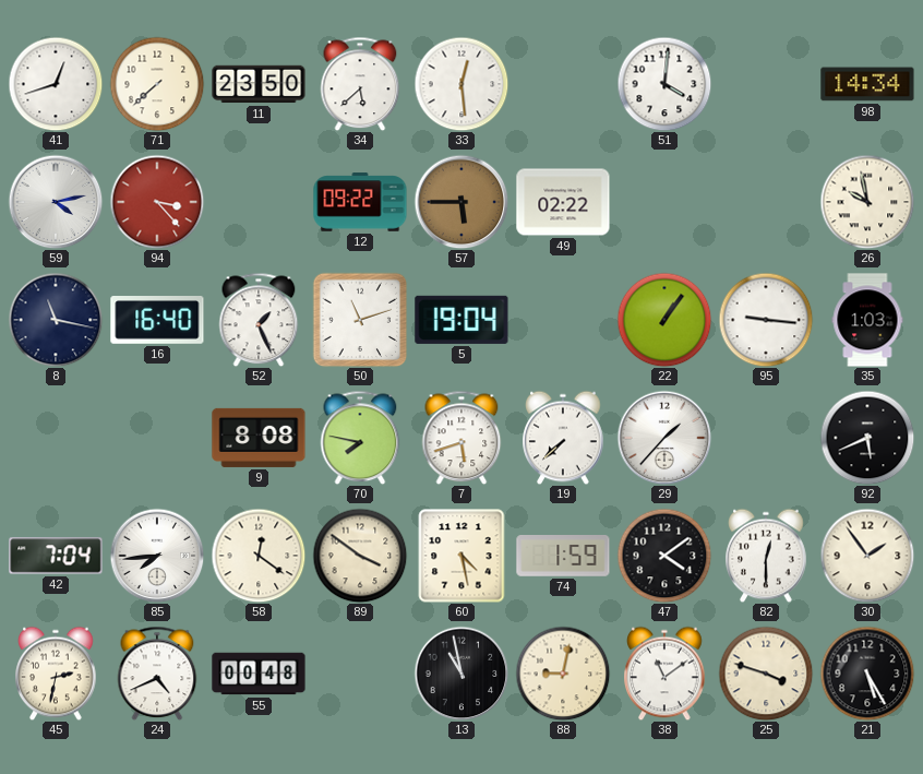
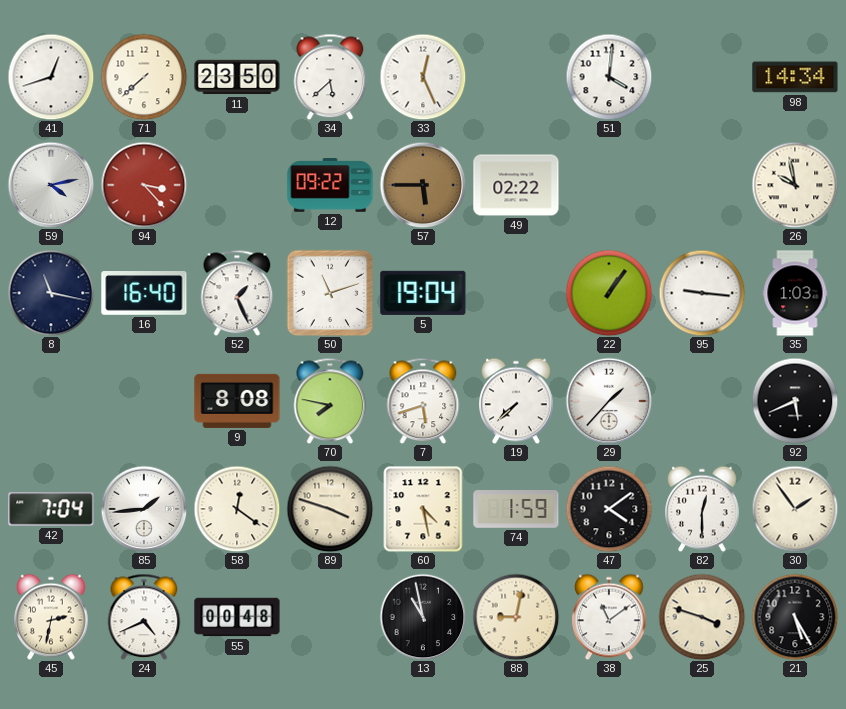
33: 12:29 -> 12:26
85: 7:44 -> 1:44
89: 3:51 -> 3:48
